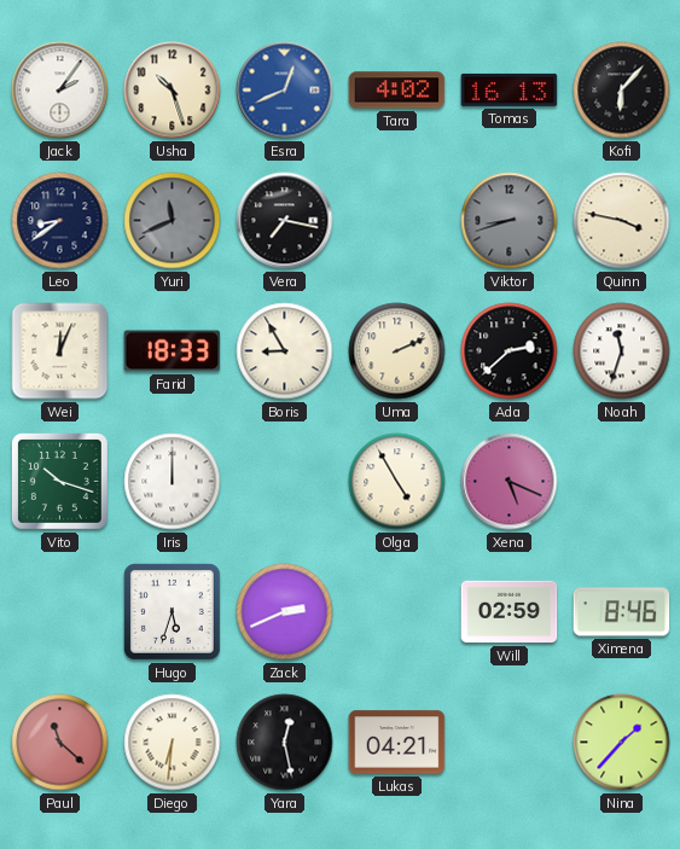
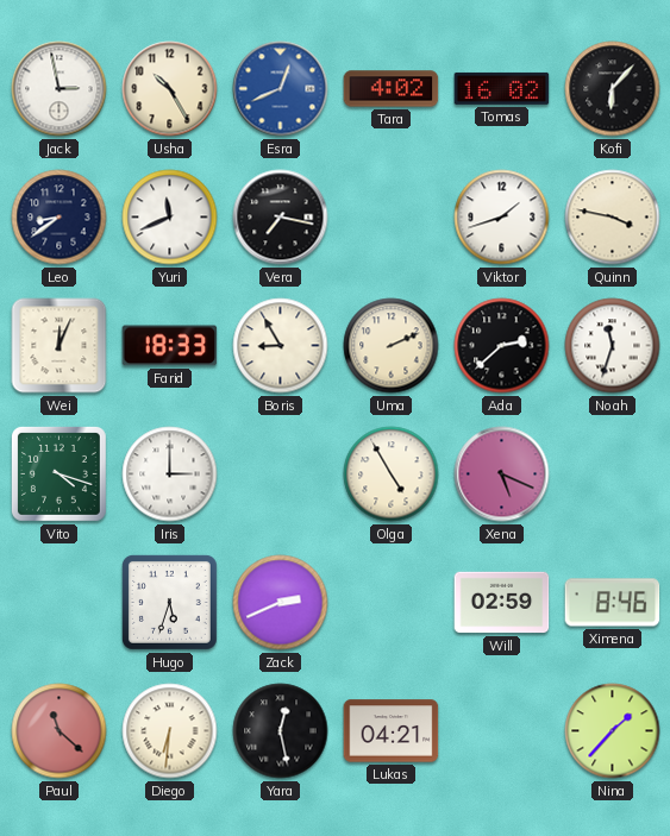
Jack: 2:06 -> 2:58
Usha: 10:27 -> 10:25
Tomas: 16:13 -> 16:02
Yuri dial: grey -> white
Viktor: 8:42 -> 1:42
Viktor dial: grey -> white
Vito: 10:18 -> 4:18
Iris: 12:00 -> 3:00
